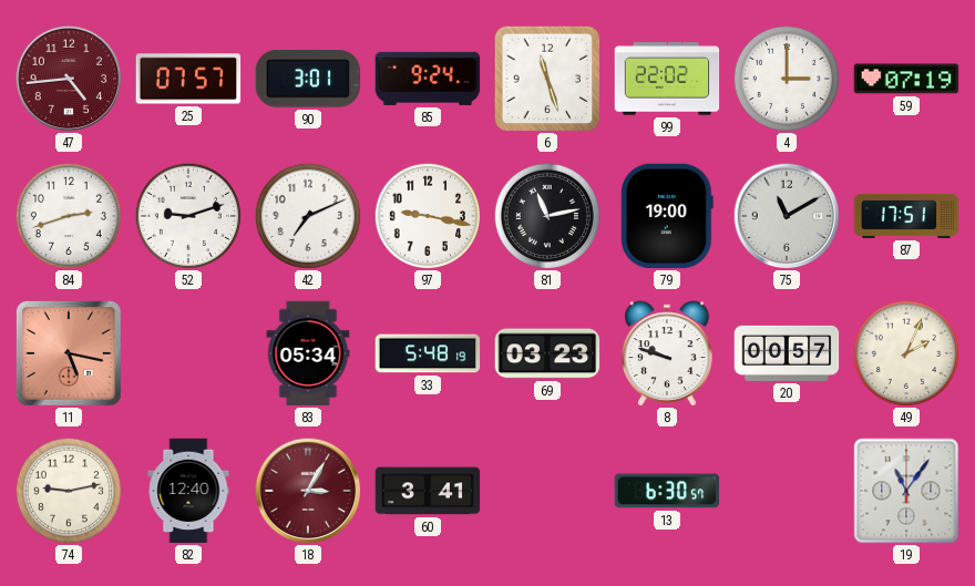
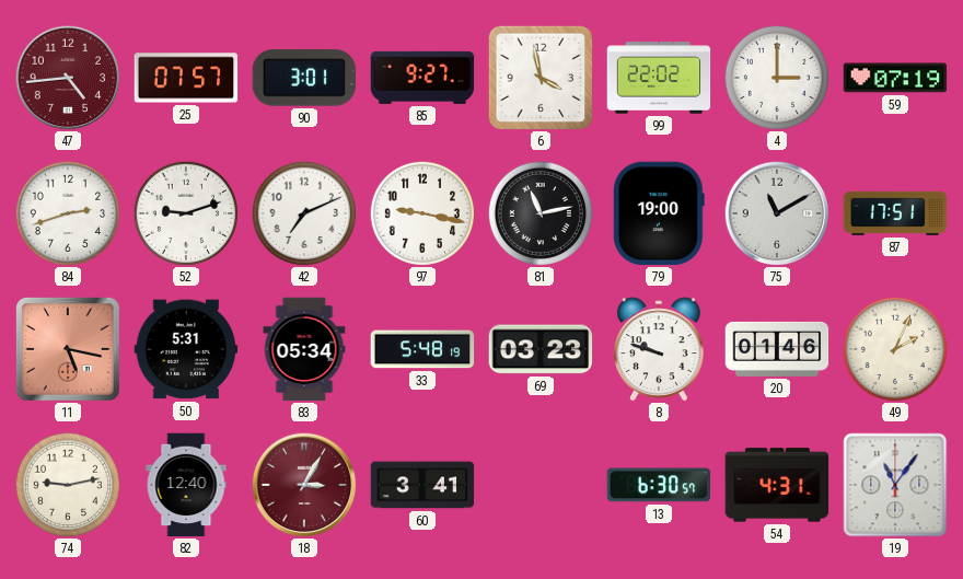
85: 9:24 -> 9:27
6: 11:27 -> 3:58
50: none -> 5:31
20: 00:57 -> 01:46
54: none -> 4:31
